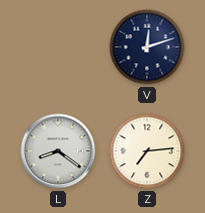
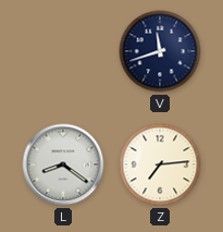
V: 12:12 -> 11:42
